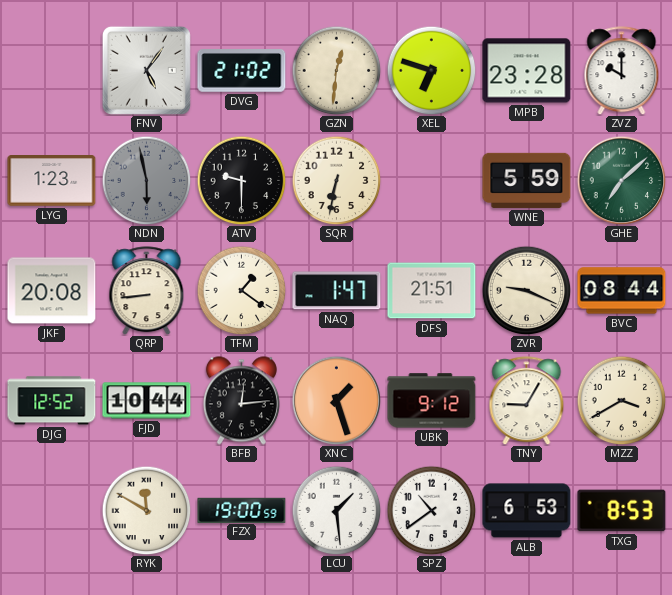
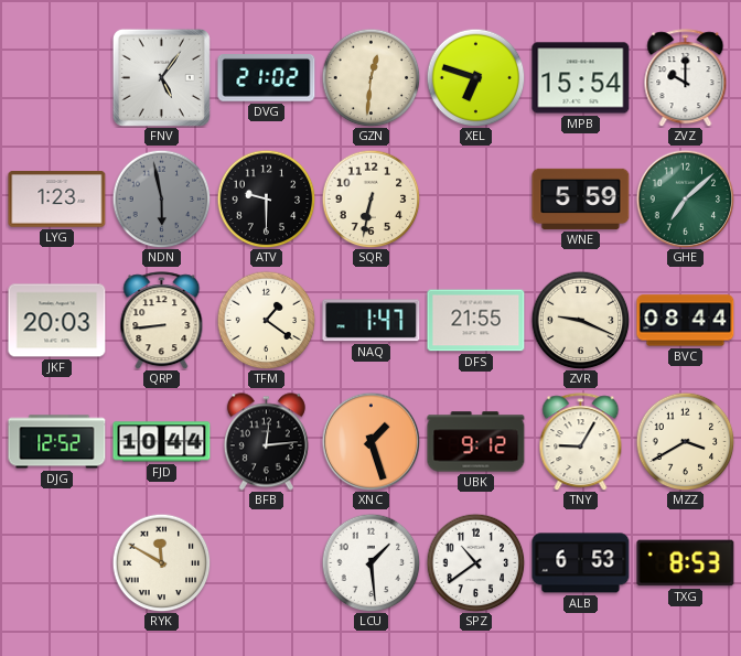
MPB: 23:28 -> 15:54
JKF: 20:08 -> 20:03
DFS: 21:51 -> 21:55
FZX: 19:00 -> none
